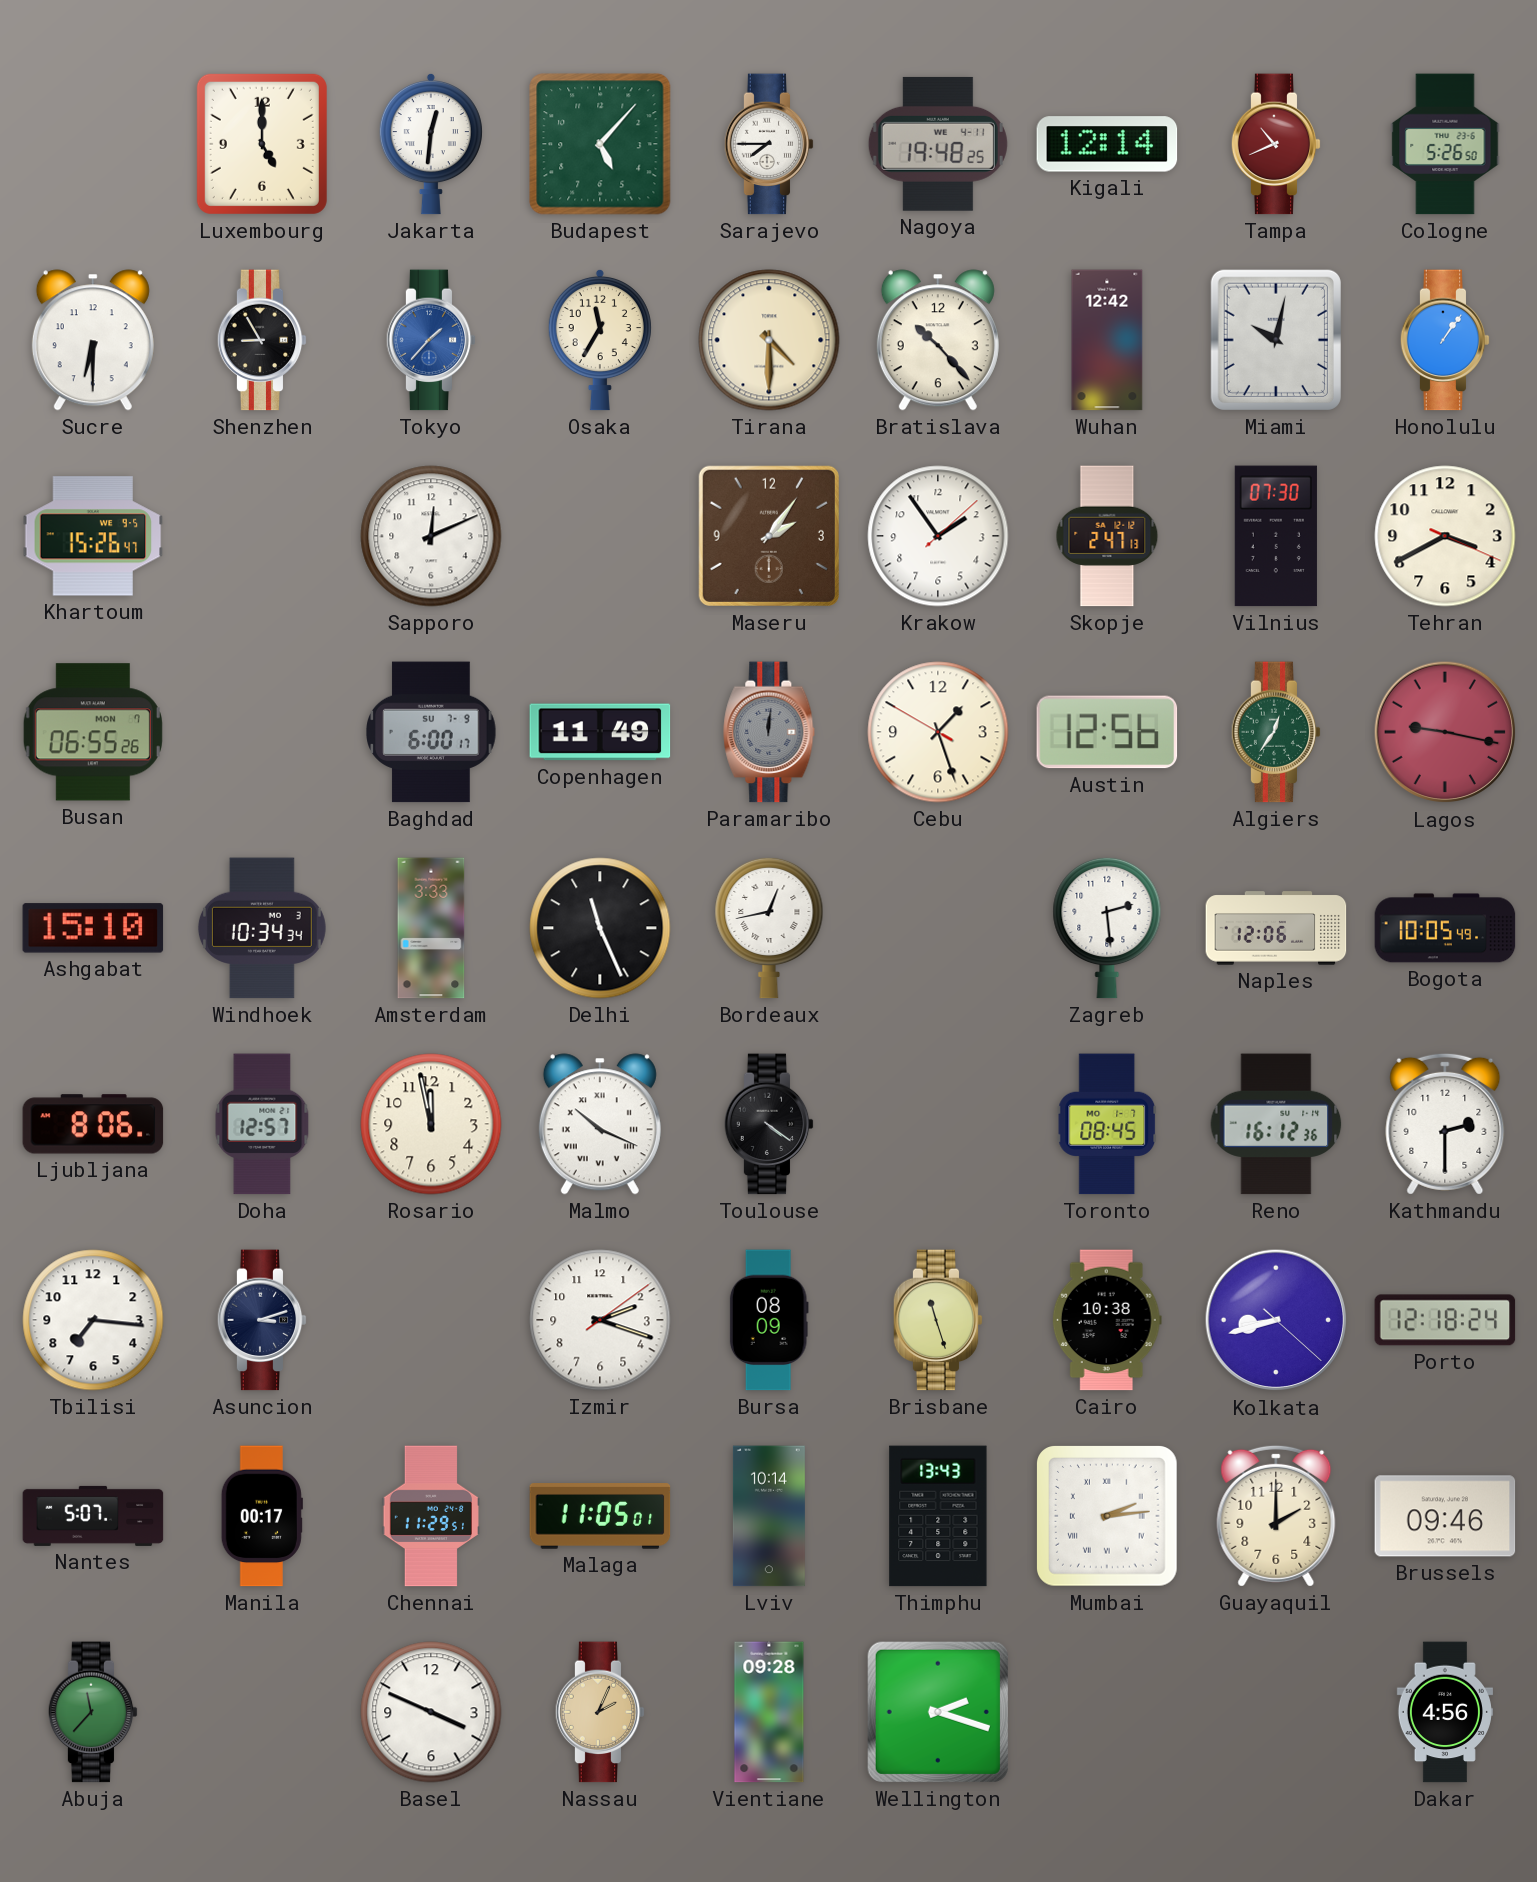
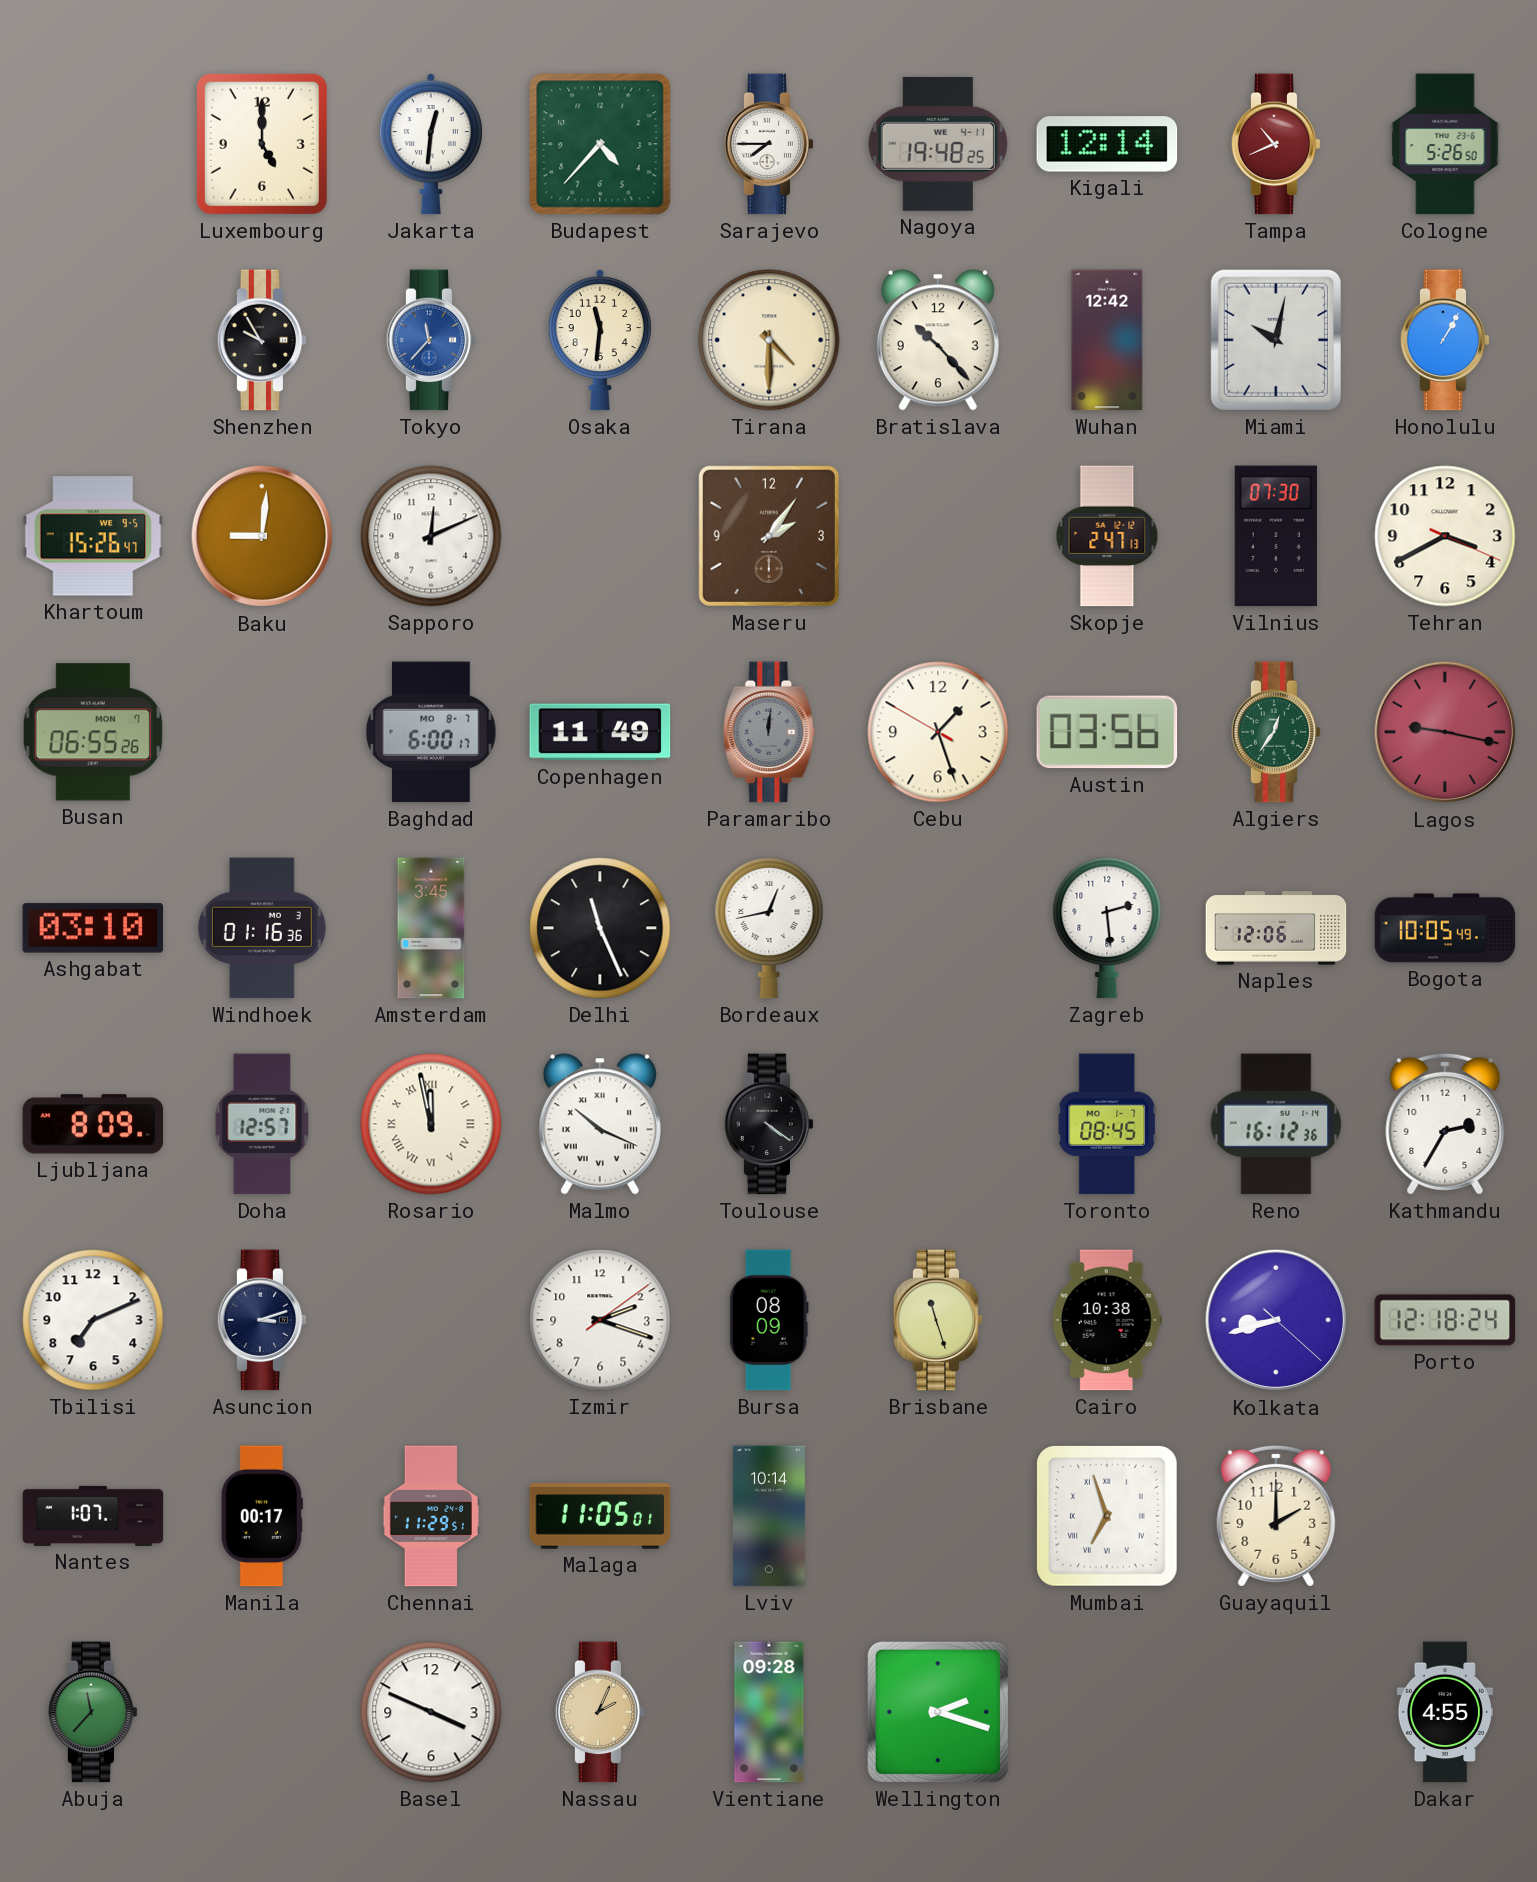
Budapest: 5:07 -> 4:37
Sucre: 6:30 -> none
Shenzhen: 8:55 -> 9:55
Tokyo: 1:37 -> 11:37
Osaka: 11:35 -> 11:31
Honolulu: 1:06 -> 1:05
Baku: none -> 9:01
Krakow: 1:54 -> none
Baghdad date: SU 7-9 -> MO 8-7
Austin: 12:56 -> 03:56
Ashgabat: 15:10 -> 03:10
Windhoek: 10:34 -> 01:16
Amsterdam: 3:33 -> 3:45
Ljubljana: 8:06 -> 8:09
Rosario numerals: Arabic -> Roman
Kathmandu: 2:30 -> 2:35
Tbilisi: 7:16 -> 7:11
Nantes: 5:07 -> 1:07
Thimphu: 13:43 -> none
Mumbai: 2:14 -> 6:57
Brussels: 09:46 -> none
Dakar: 4:56 -> 4:55
